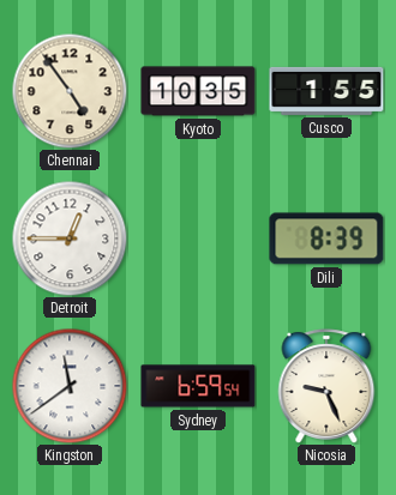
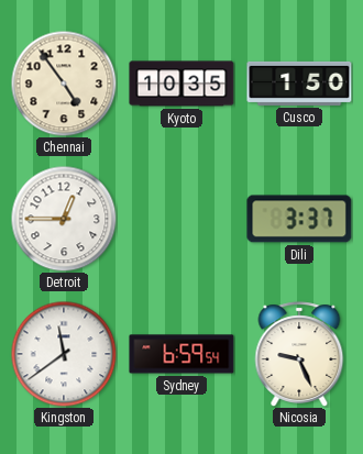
Cusco: 1:55 -> 1:50
Dili: 8:39 -> 3:37
